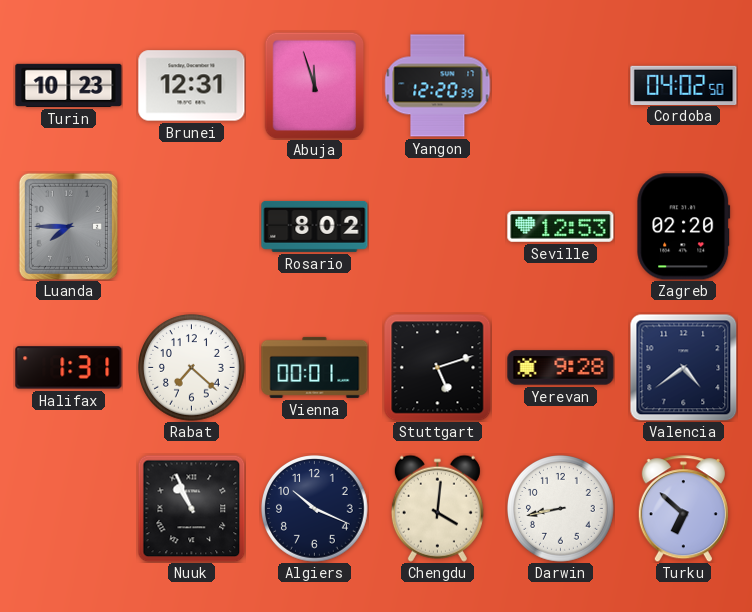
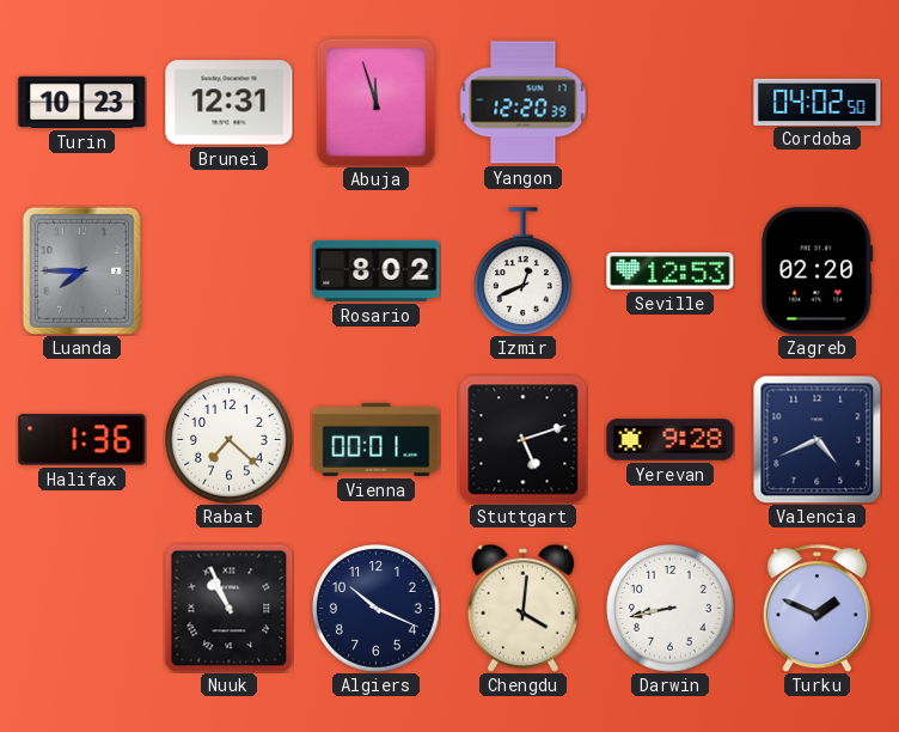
Izmir: none -> 12:41
Halifax: 1:31 -> 1:36
Valencia: 4:39 -> 4:41
Turku: 6:52 -> 1:49
